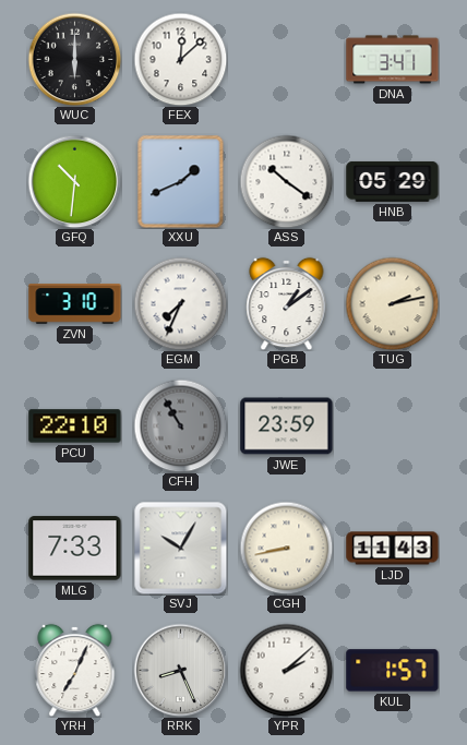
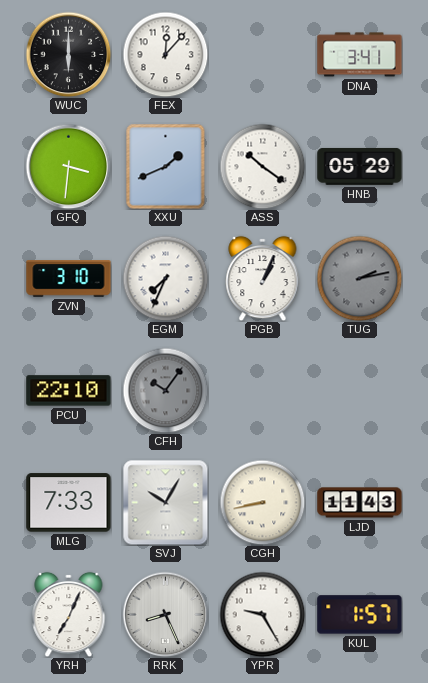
FEX: 12:08 -> 12:07
GFQ: 10:31 -> 3:31
PGB: 1:09 -> 1:04
TUG dial: cream -> grey
CFH: 10:55 -> 10:06
JWE: 23:59 -> none
YPR: 2:08 -> 9:25
